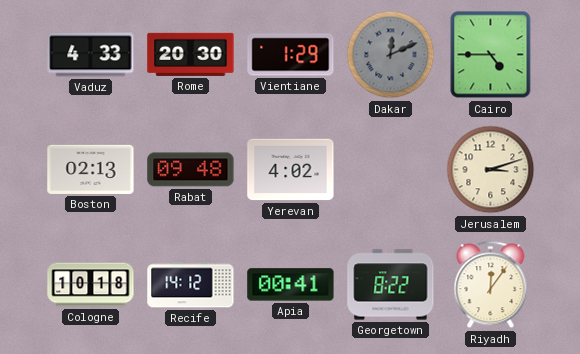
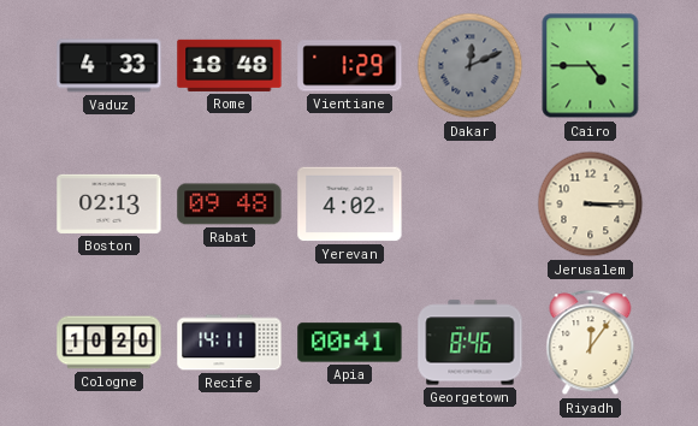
Rome: 20:30 -> 18:48
Jerusalem: 3:12 -> 3:15
Cologne: 10:18 -> 10:20
Recife: 14:12 -> 14:11
Georgetown: 8:22 -> 8:46
